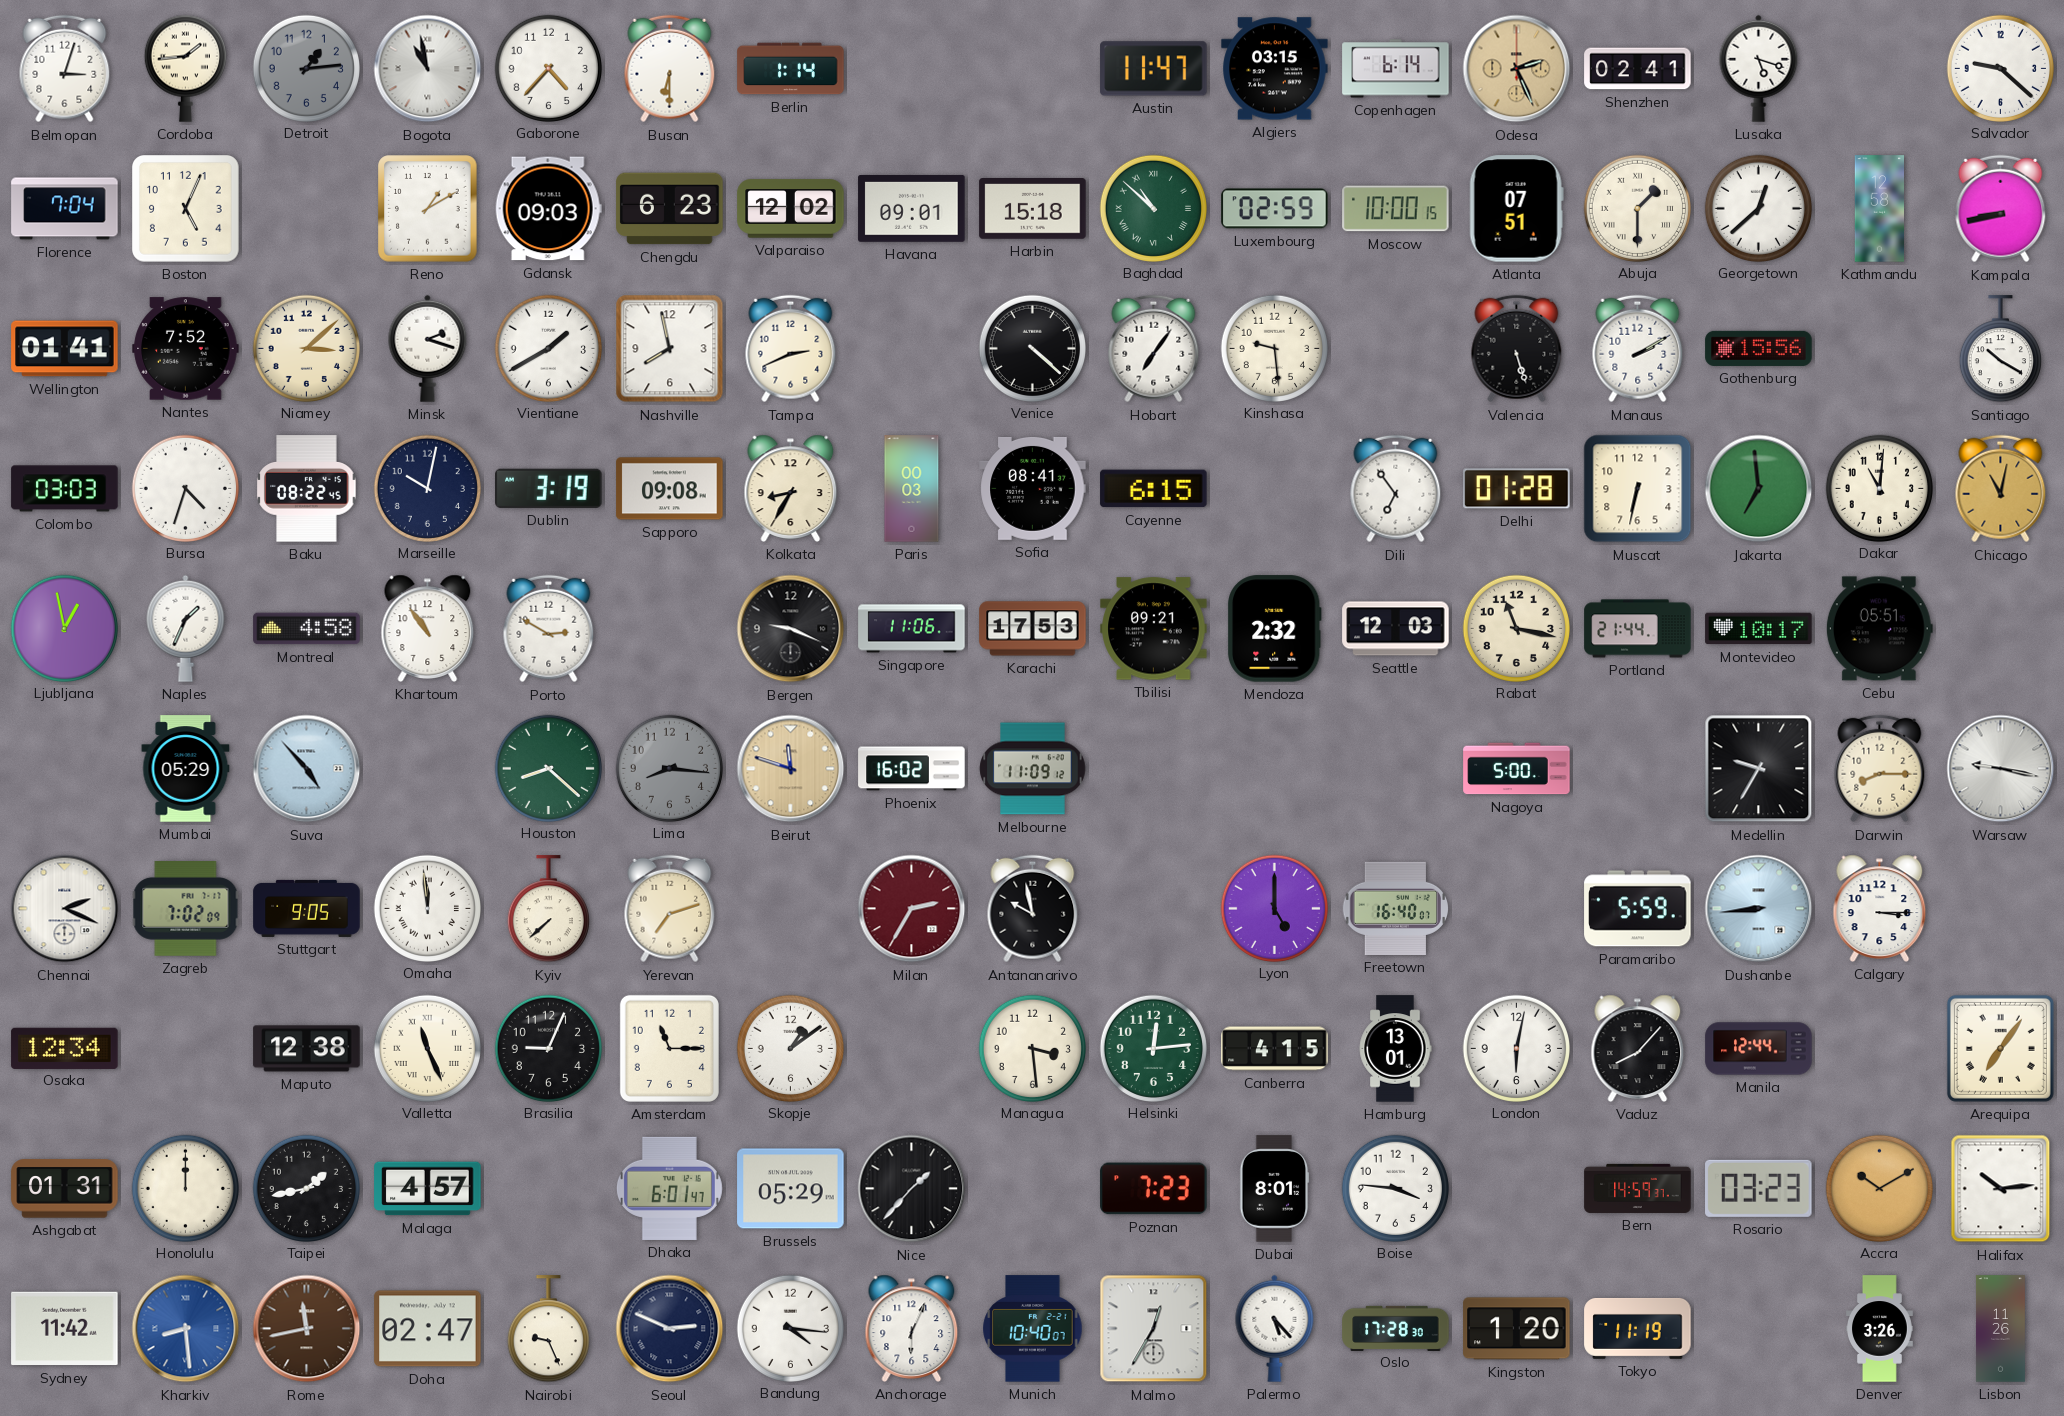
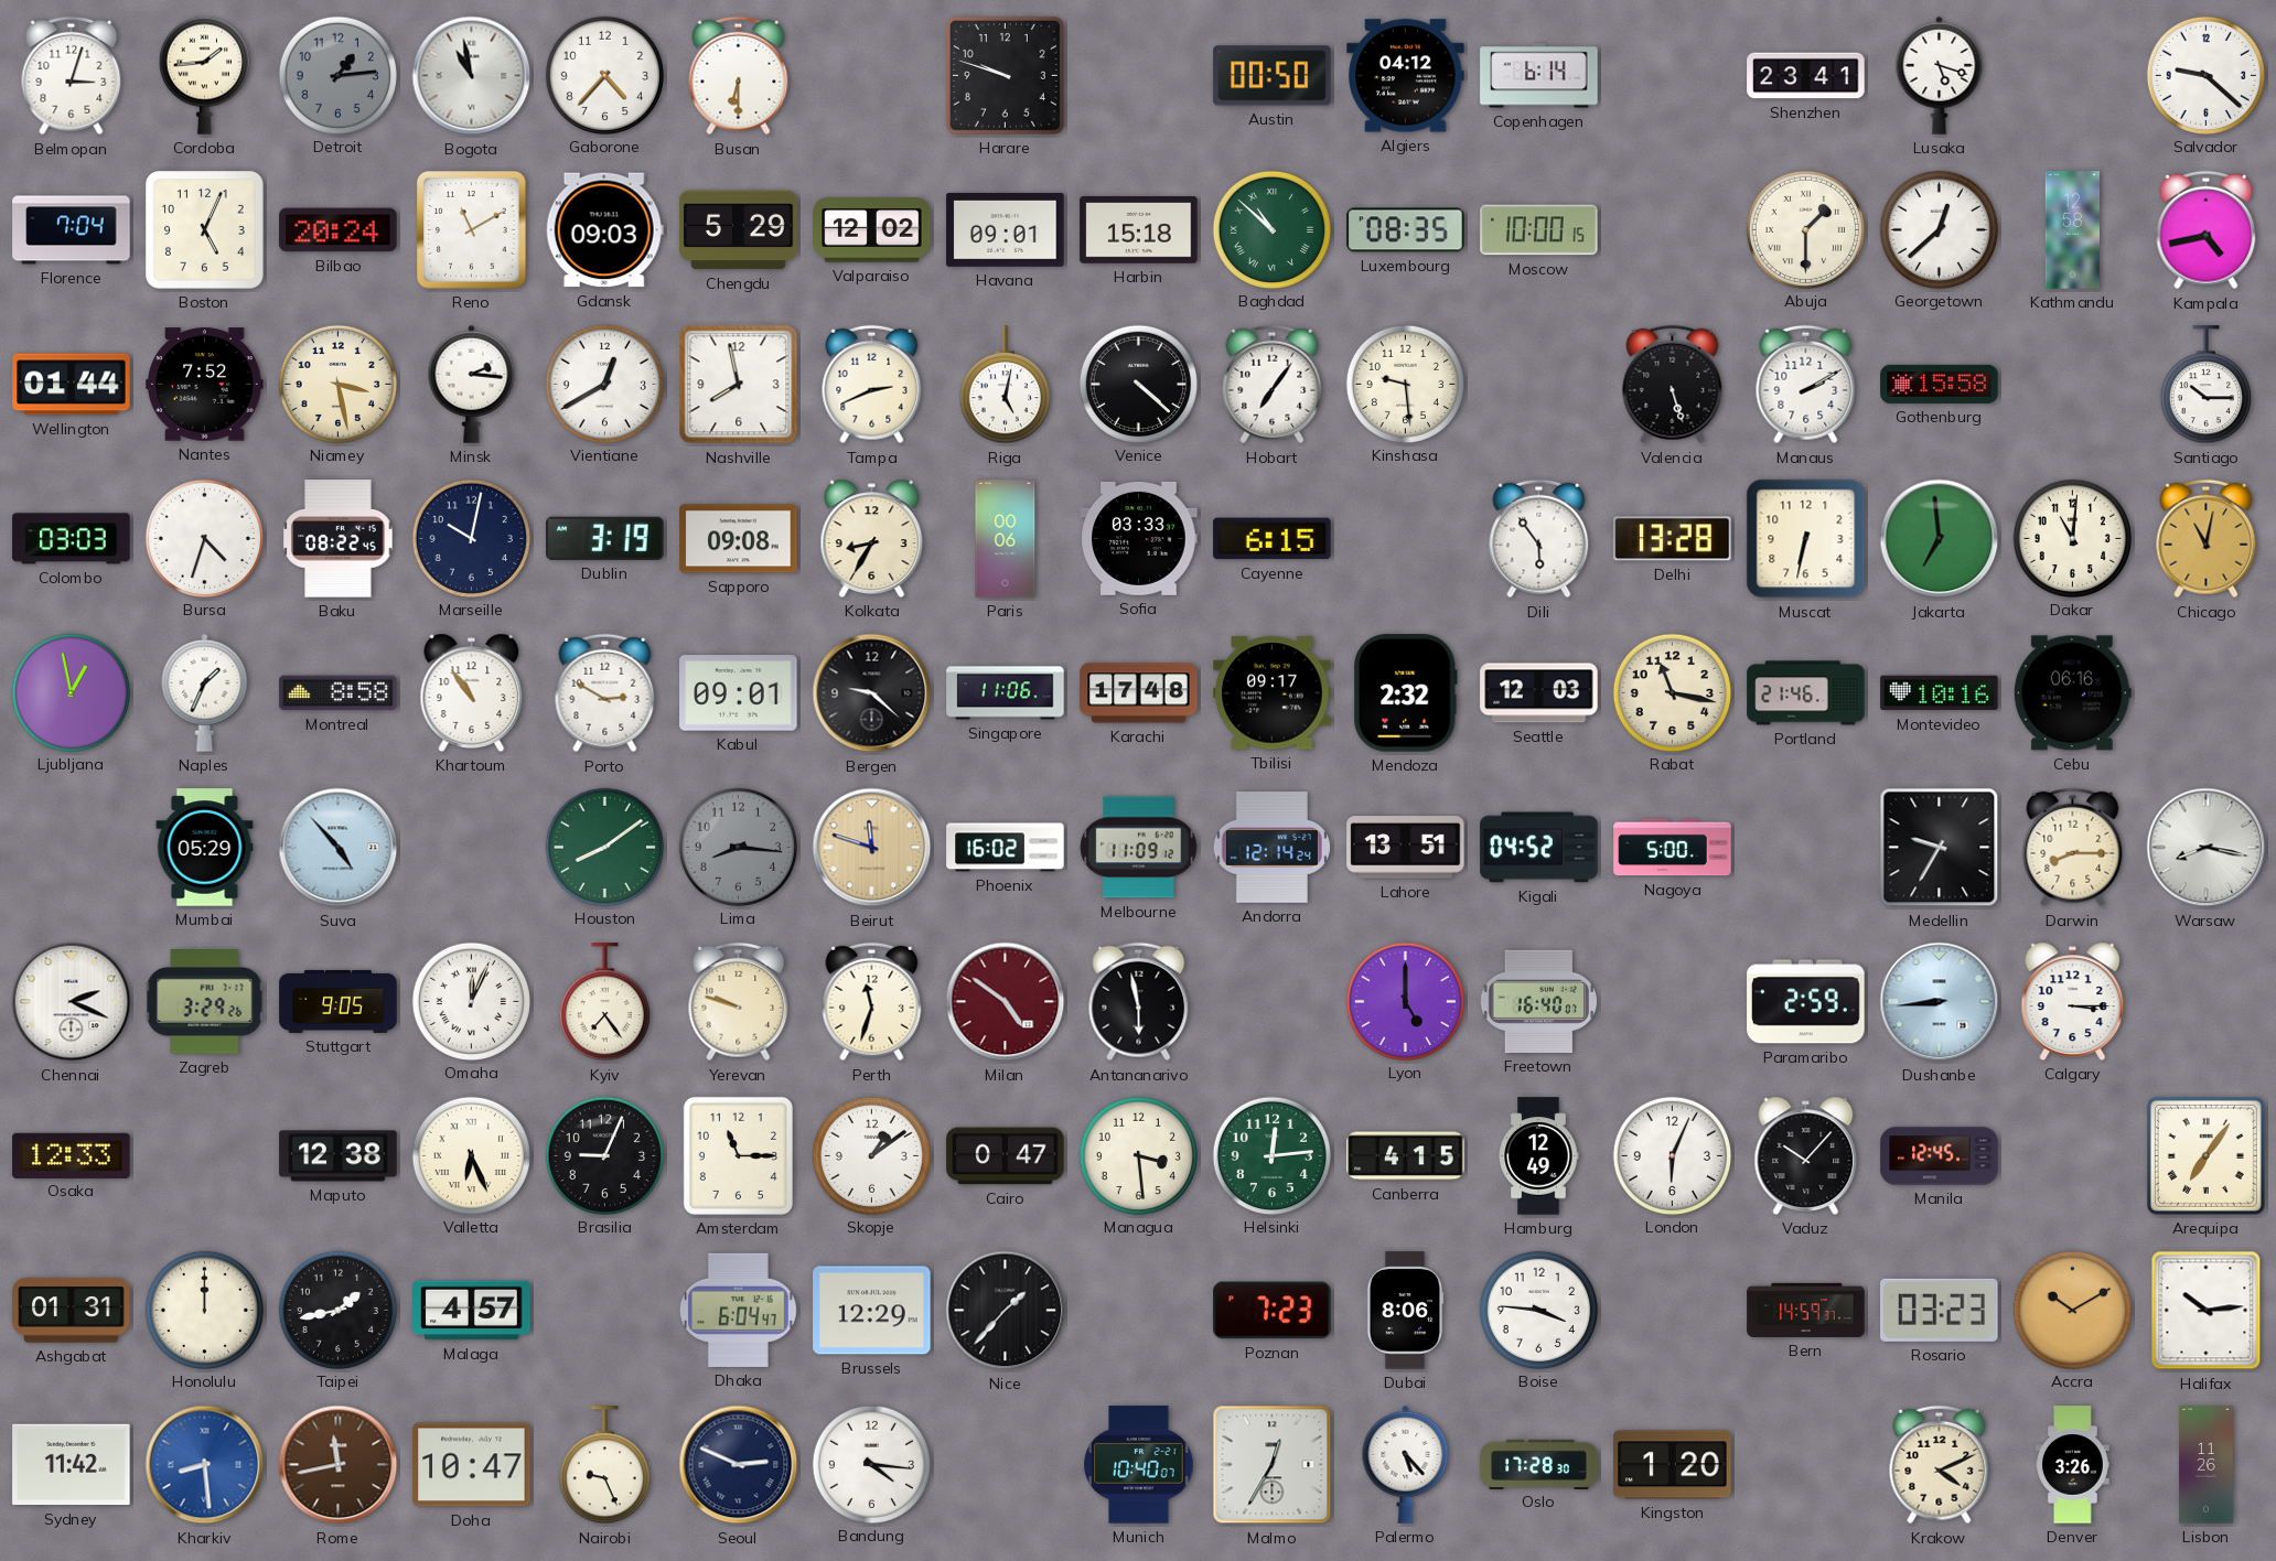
Berlin: 1:14 -> none
Harare: none -> 9:48
Austin: 11:47 -> 00:50
Algiers: 03:15 -> 04:12
Odesa: 2:26 -> none
Shenzhen: 02:41 -> 23:41
Bilbao: none -> 20:24
Reno: 1:10 -> 11:10
Chengdu: 6:23 -> 5:29
Luxembourg: 02:59 -> 08:35
Atlanta: 07:51 -> none
Kampala: 8:43 -> 4:43
Wellington: 01:41 -> 01:44
Niamey: 3:08 -> 3:28
Minsk: 2:18 -> 2:16
Vientiane: 1:40 -> 12:40
Riga: none -> 5:02
Gothenburg: 15:56 -> 15:58
Santiago: 10:20 -> 10:15
Paris: 00:03 -> 00:06
Sofia: 08:41 -> 03:33
Dili: 6:54 -> 5:54
Delhi: 01:28 -> 13:28
Montreal: 4:58 -> 8:58
Kabul: none -> 09:01
Bergen: 9:19 -> 9:22
Karachi: 17:53 -> 17:48
Tbilisi: 09:21 -> 09:17
Portland: 21:44 -> 21:46
Montevideo: 10:17 -> 10:16
Cebu: 05:51 -> 06:16
Houston: 8:22 -> 8:09
Andorra: none -> 12:14
Lahore: none -> 13:51
Kigali: none -> 04:52
Warsaw: 9:17 -> 8:17
Zagreb: 7:02 -> 3:29
Omaha: 11:59 -> 12:04
Kyiv: 7:38 -> 7:24
Yerevan: 7:12 -> 9:48
Perth: none -> 11:33
Milan: 2:35 -> 4:51
Antananarivo: 9:58 -> 5:58
Paramaribo: 5:59 -> 2:59
Osaka: 12:34 -> 12:33
Valletta: 11:26 -> 6:26
Cairo: none -> 0:47
Hamburg: 13:01 -> 12:49
London: 6:02 -> 6:04
Vaduz: 8:07 -> 10:07
Manila: 12:44 -> 12:45
Dhaka: 6:01 -> 6:04
Brussels: 05:29 -> 12:29
Dubai: 8:01 -> 8:06
Doha: 02:47 -> 10:47
Anchorage: 6:04 -> none
Tokyo: 11:19 -> none
Krakow: none -> 4:11
